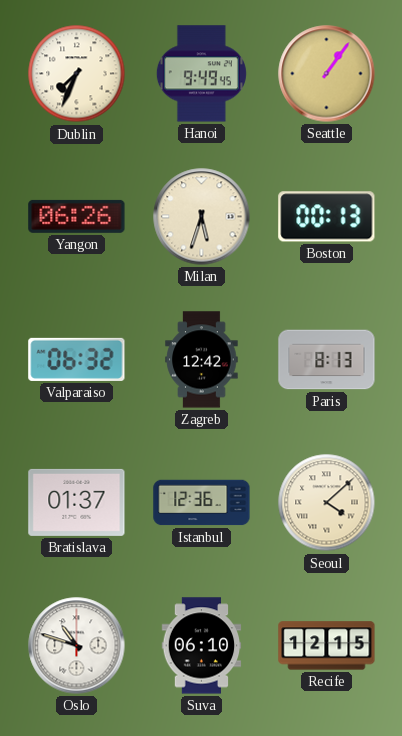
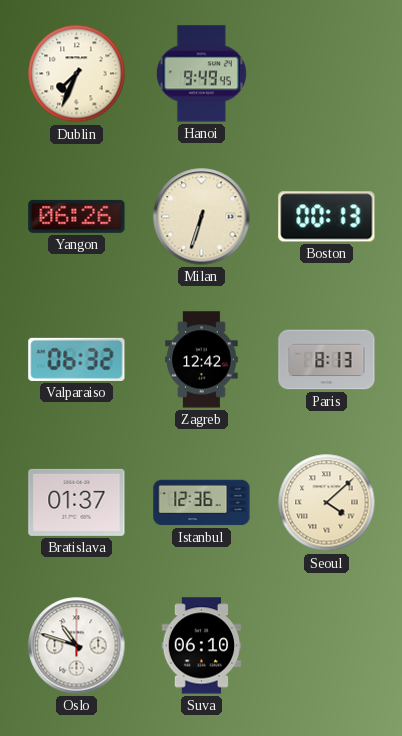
Seattle: 1:06 -> none
Milan: 5:33 -> 6:33
Recife: 12:15 -> none
